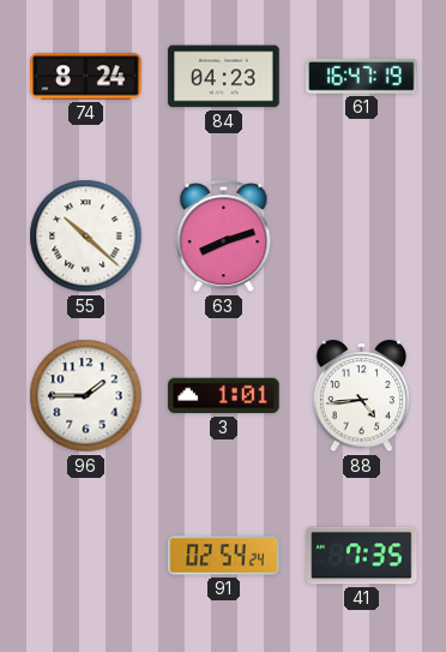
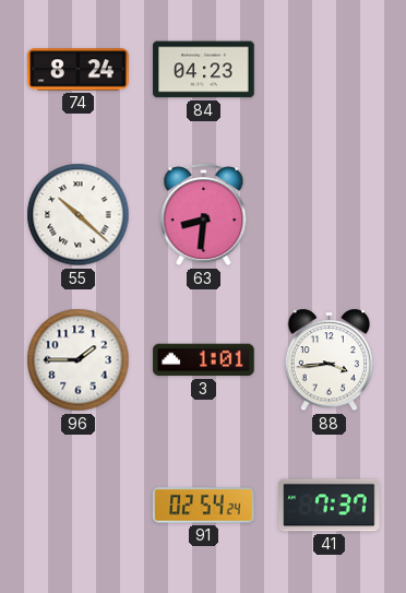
61: 16:47 -> none
63: 8:12 -> 8:31
88: 4:44 -> 3:44
41: 7:35 -> 7:37
